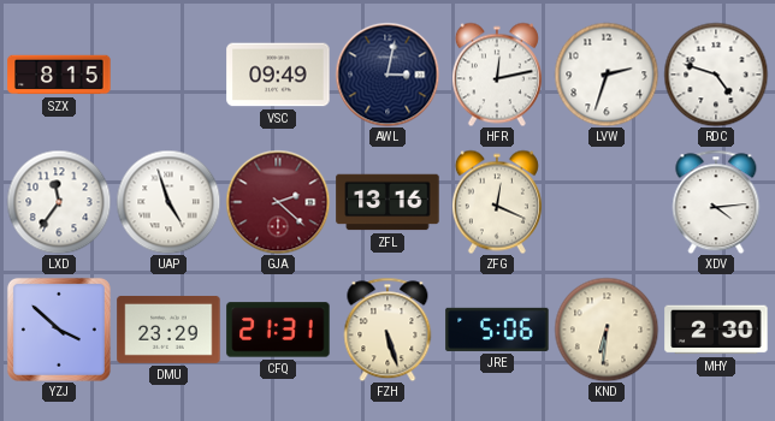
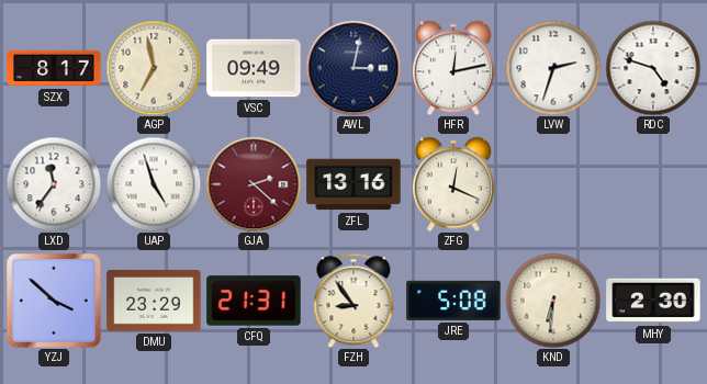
SZX: 8:15 -> 8:17
AGP: none -> 6:58
XDV: 4:14 -> none
FZH: 5:27 -> 8:54
JRE: 5:06 -> 5:08
